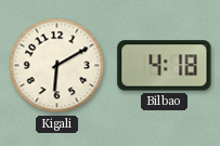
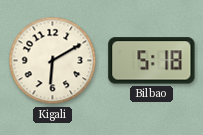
Bilbao: 4:18 -> 5:18
